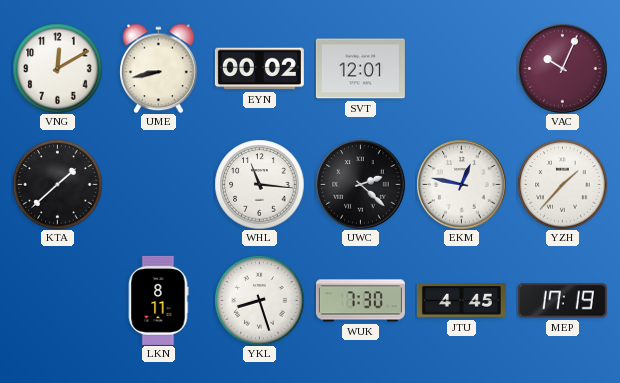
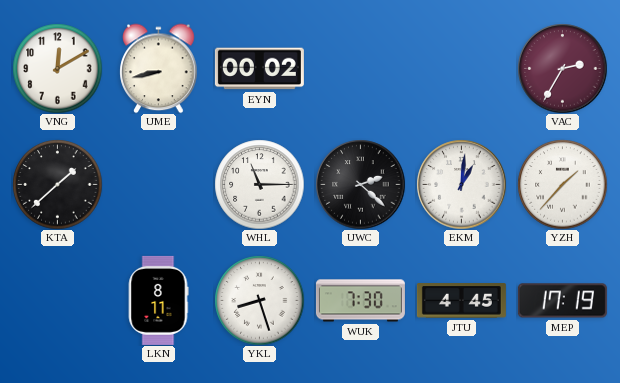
SVT: 12:01 -> none
VAC: 10:04 -> 2:35
WHL: 11:16 -> 11:15
EKM: 12:47 -> 1:01
